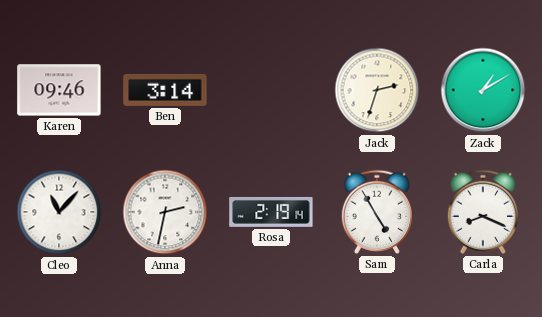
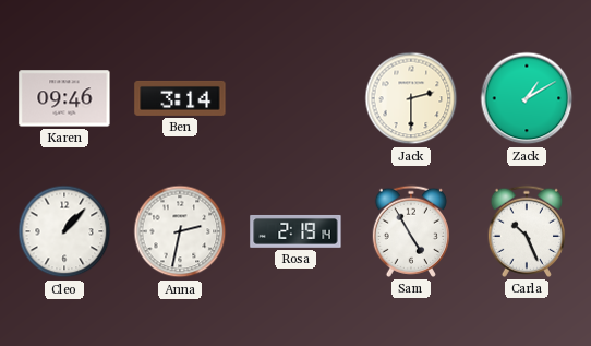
Jack: 2:33 -> 2:30
Cleo: 11:07 -> 1:07
Carla: 8:19 -> 10:26
